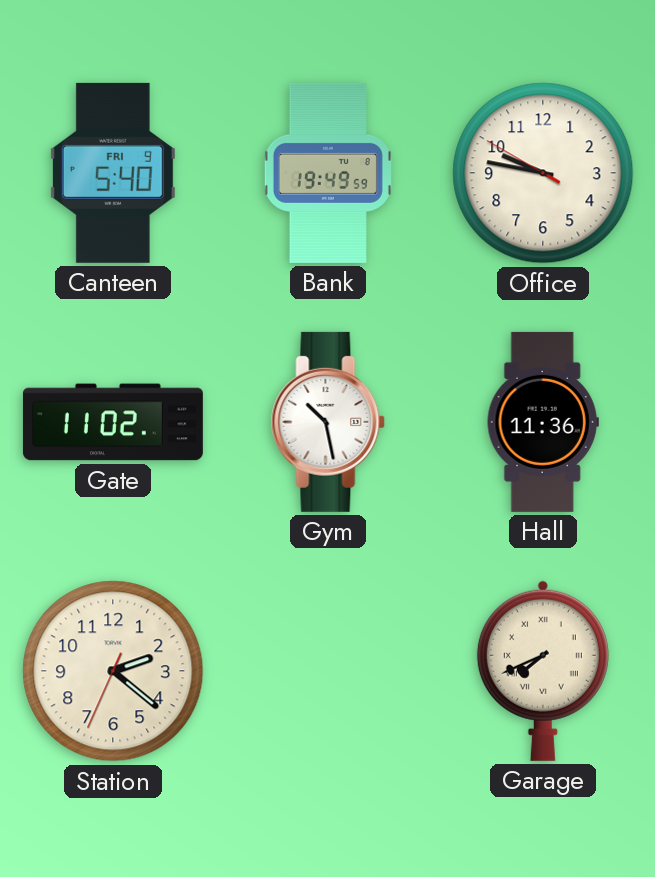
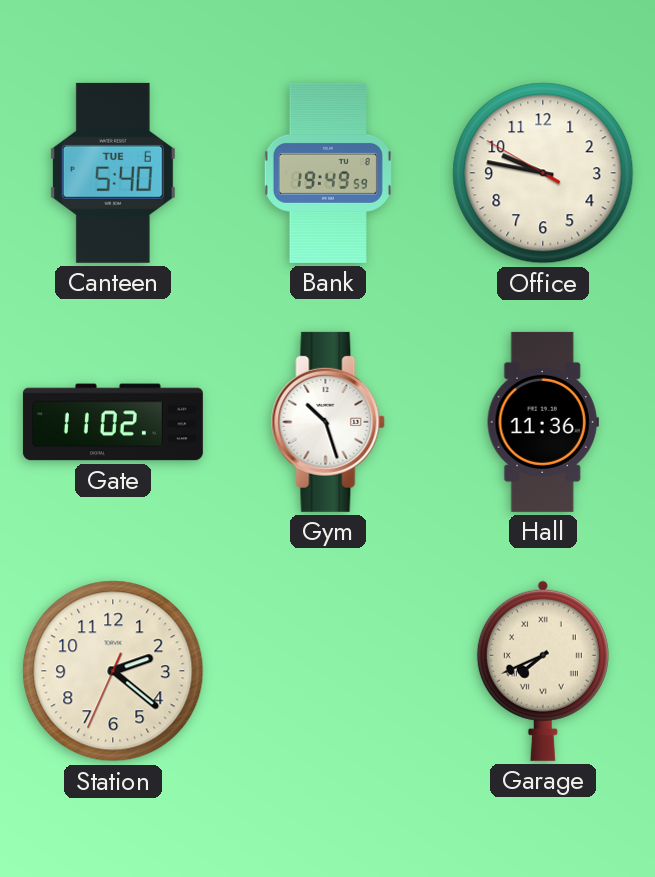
Canteen date: FRI 9 -> TUE 6
Gym: 10:28 -> 10:27
